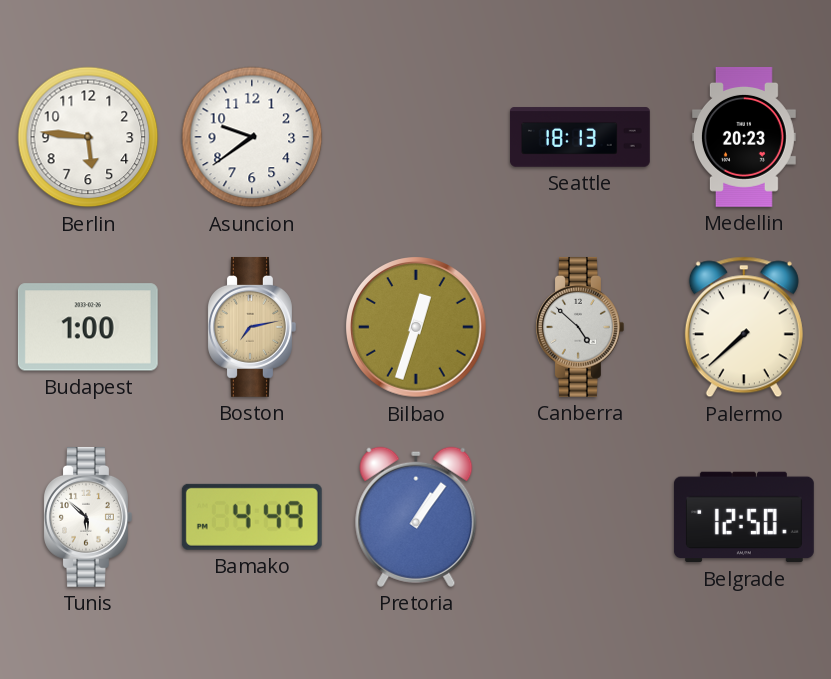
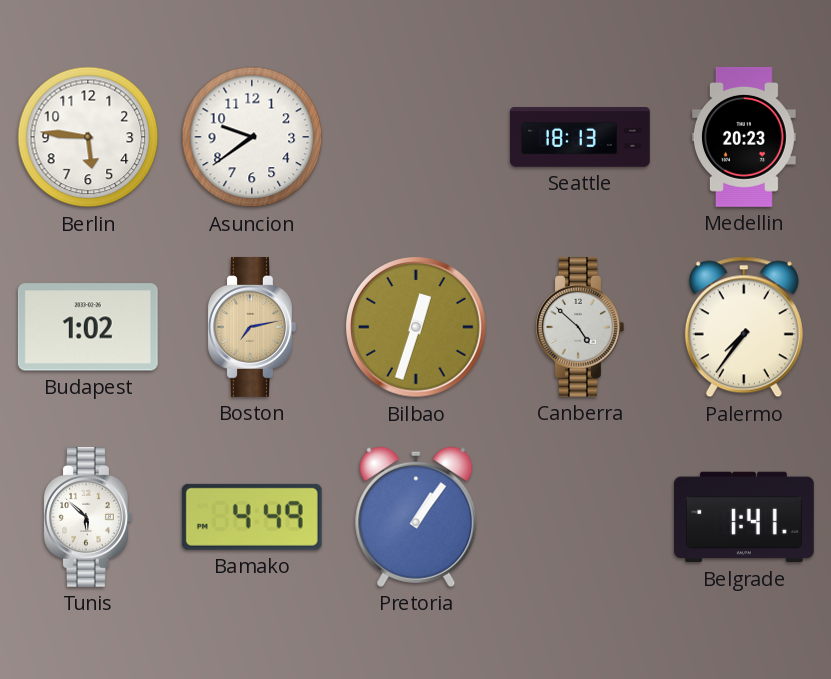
Budapest: 1:00 -> 1:02
Palermo: 7:38 -> 7:36
Belgrade: 12:50 -> 1:41
